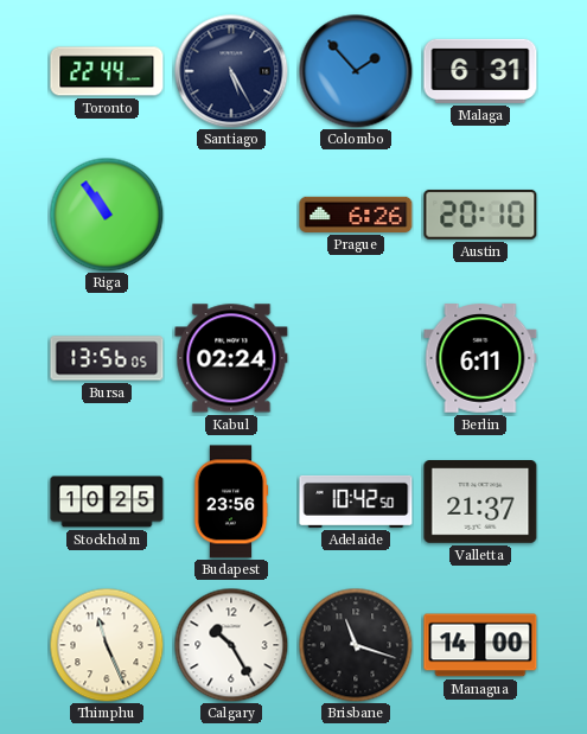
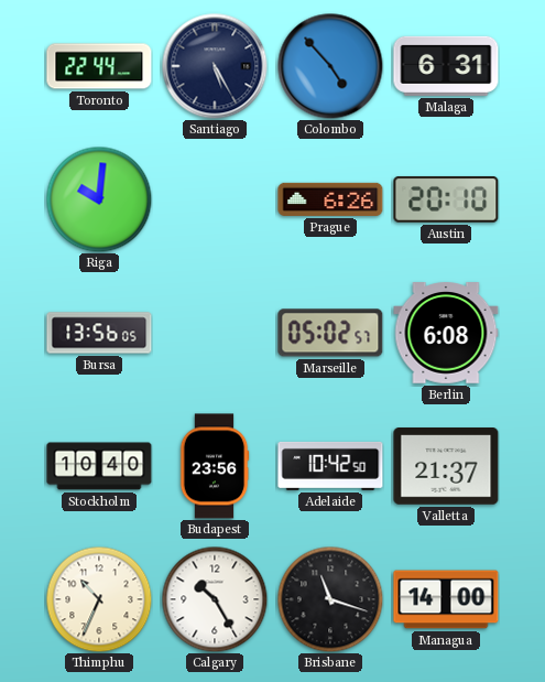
Colombo: 1:53 -> 4:53
Riga: 10:54 -> 10:01
Kabul: 02:24 -> none
Marseille: none -> 05:02
Berlin: 6:11 -> 6:08
Stockholm: 10:25 -> 10:40
Thimphu: 11:26 -> 10:34
